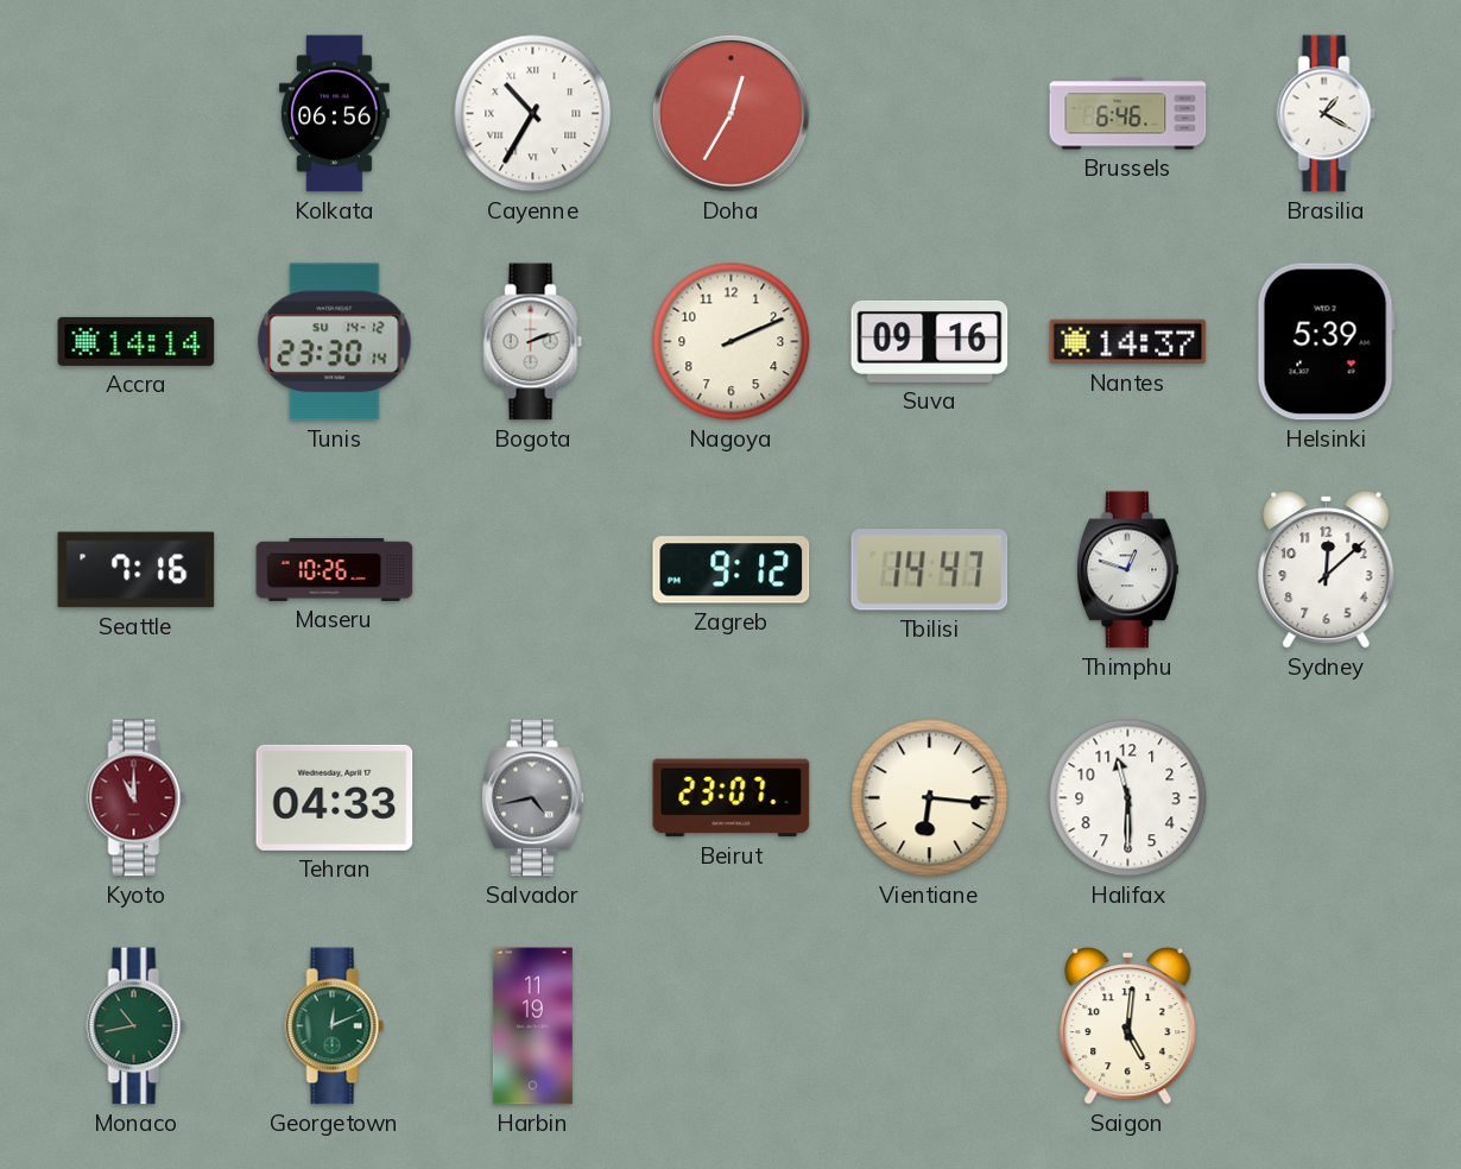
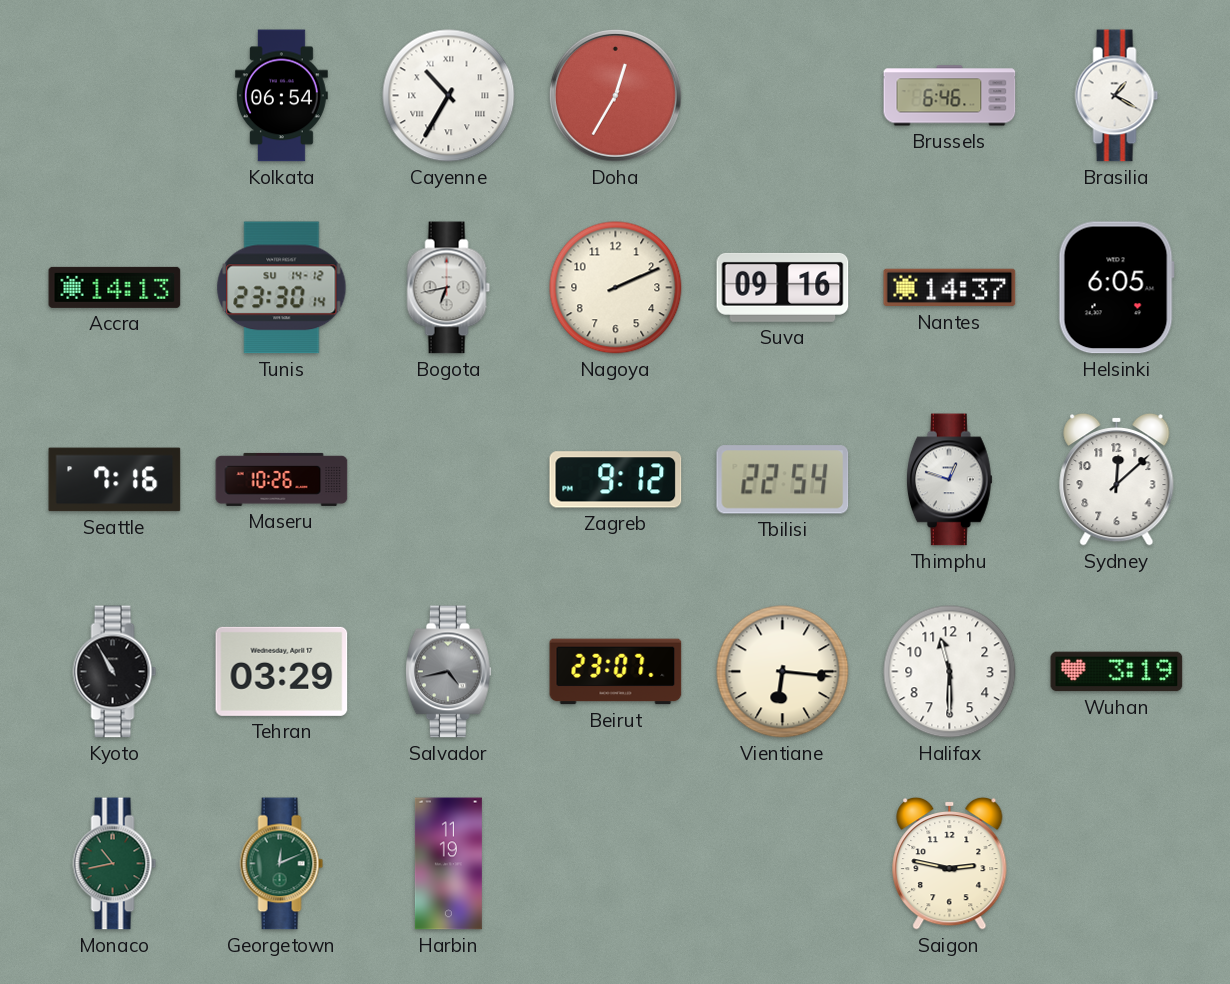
Kolkata: 06:56 -> 06:54
Accra: 14:14 -> 14:13
Bogota: 2:12 -> 6:43
Helsinki: 5:39 -> 6:05
Tbilisi: 14:47 -> 22:54
Kyoto: 11:00 -> 10:55
Kyoto dial: burgundy -> black
Tehran: 04:33 -> 03:29
Wuhan: none -> 3:19
Saigon: 5:01 -> 2:47
